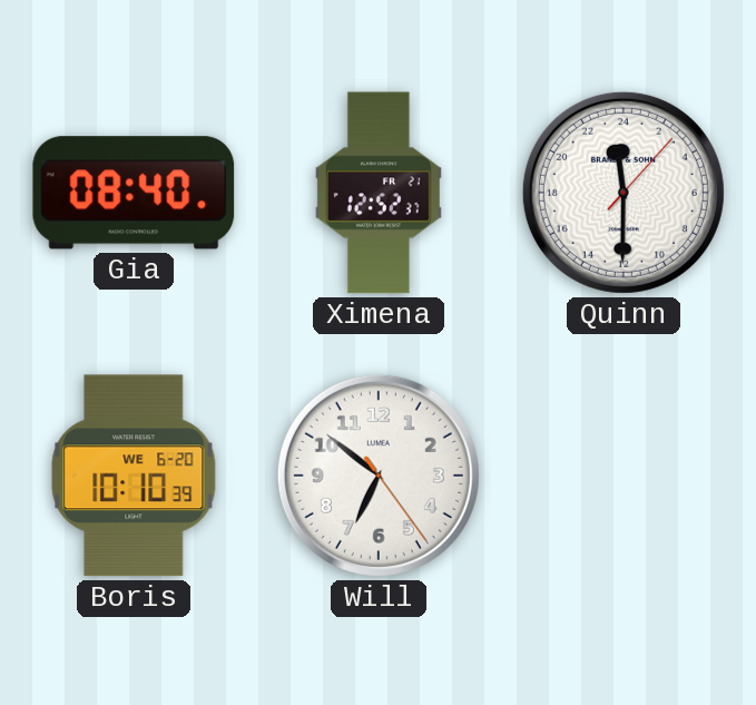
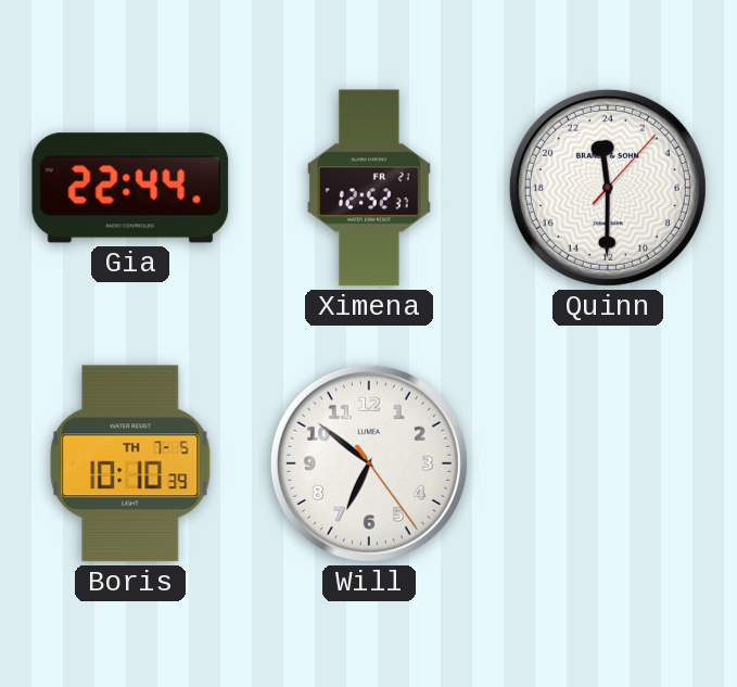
Gia: 08:40 -> 22:44
Boris date: WE 6-20 -> TH 7-5
